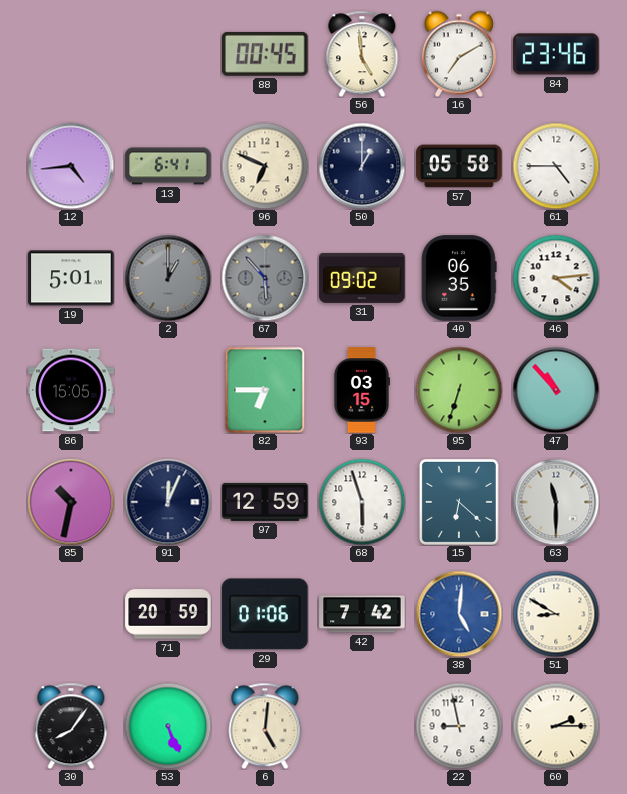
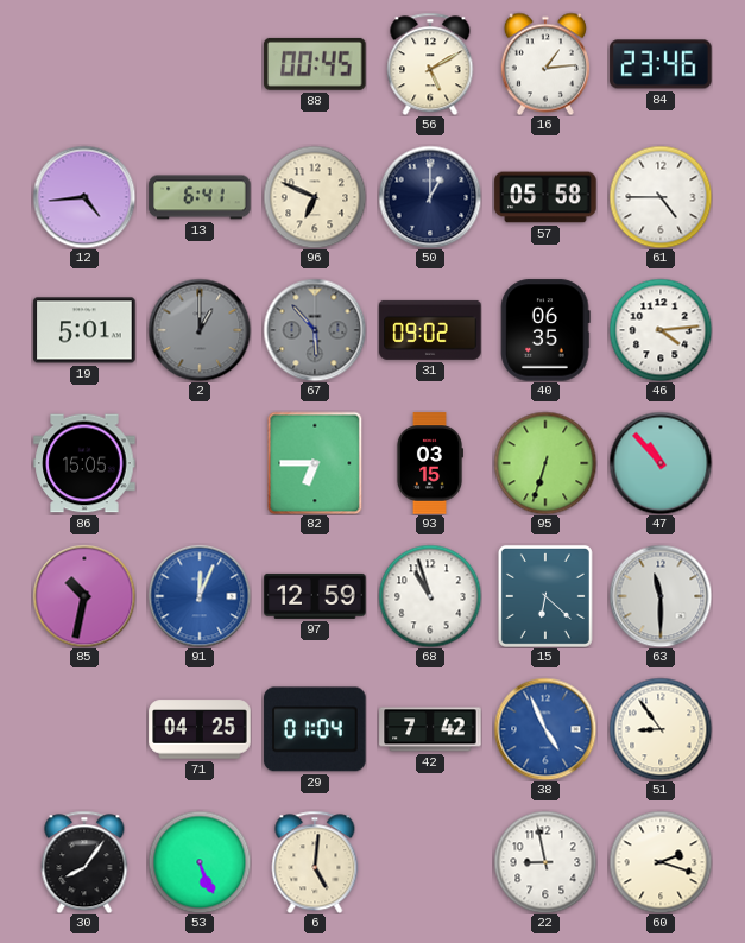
56: 4:59 -> 5:10
16: 7:10 -> 1:14
91 dial: navy -> blue
68: 5:57 -> 10:57
71: 20:59 -> 04:25
29: 01:06 -> 01:04
38: 5:01 -> 4:56
51: 8:50 -> 8:54
60: 2:15 -> 2:18
